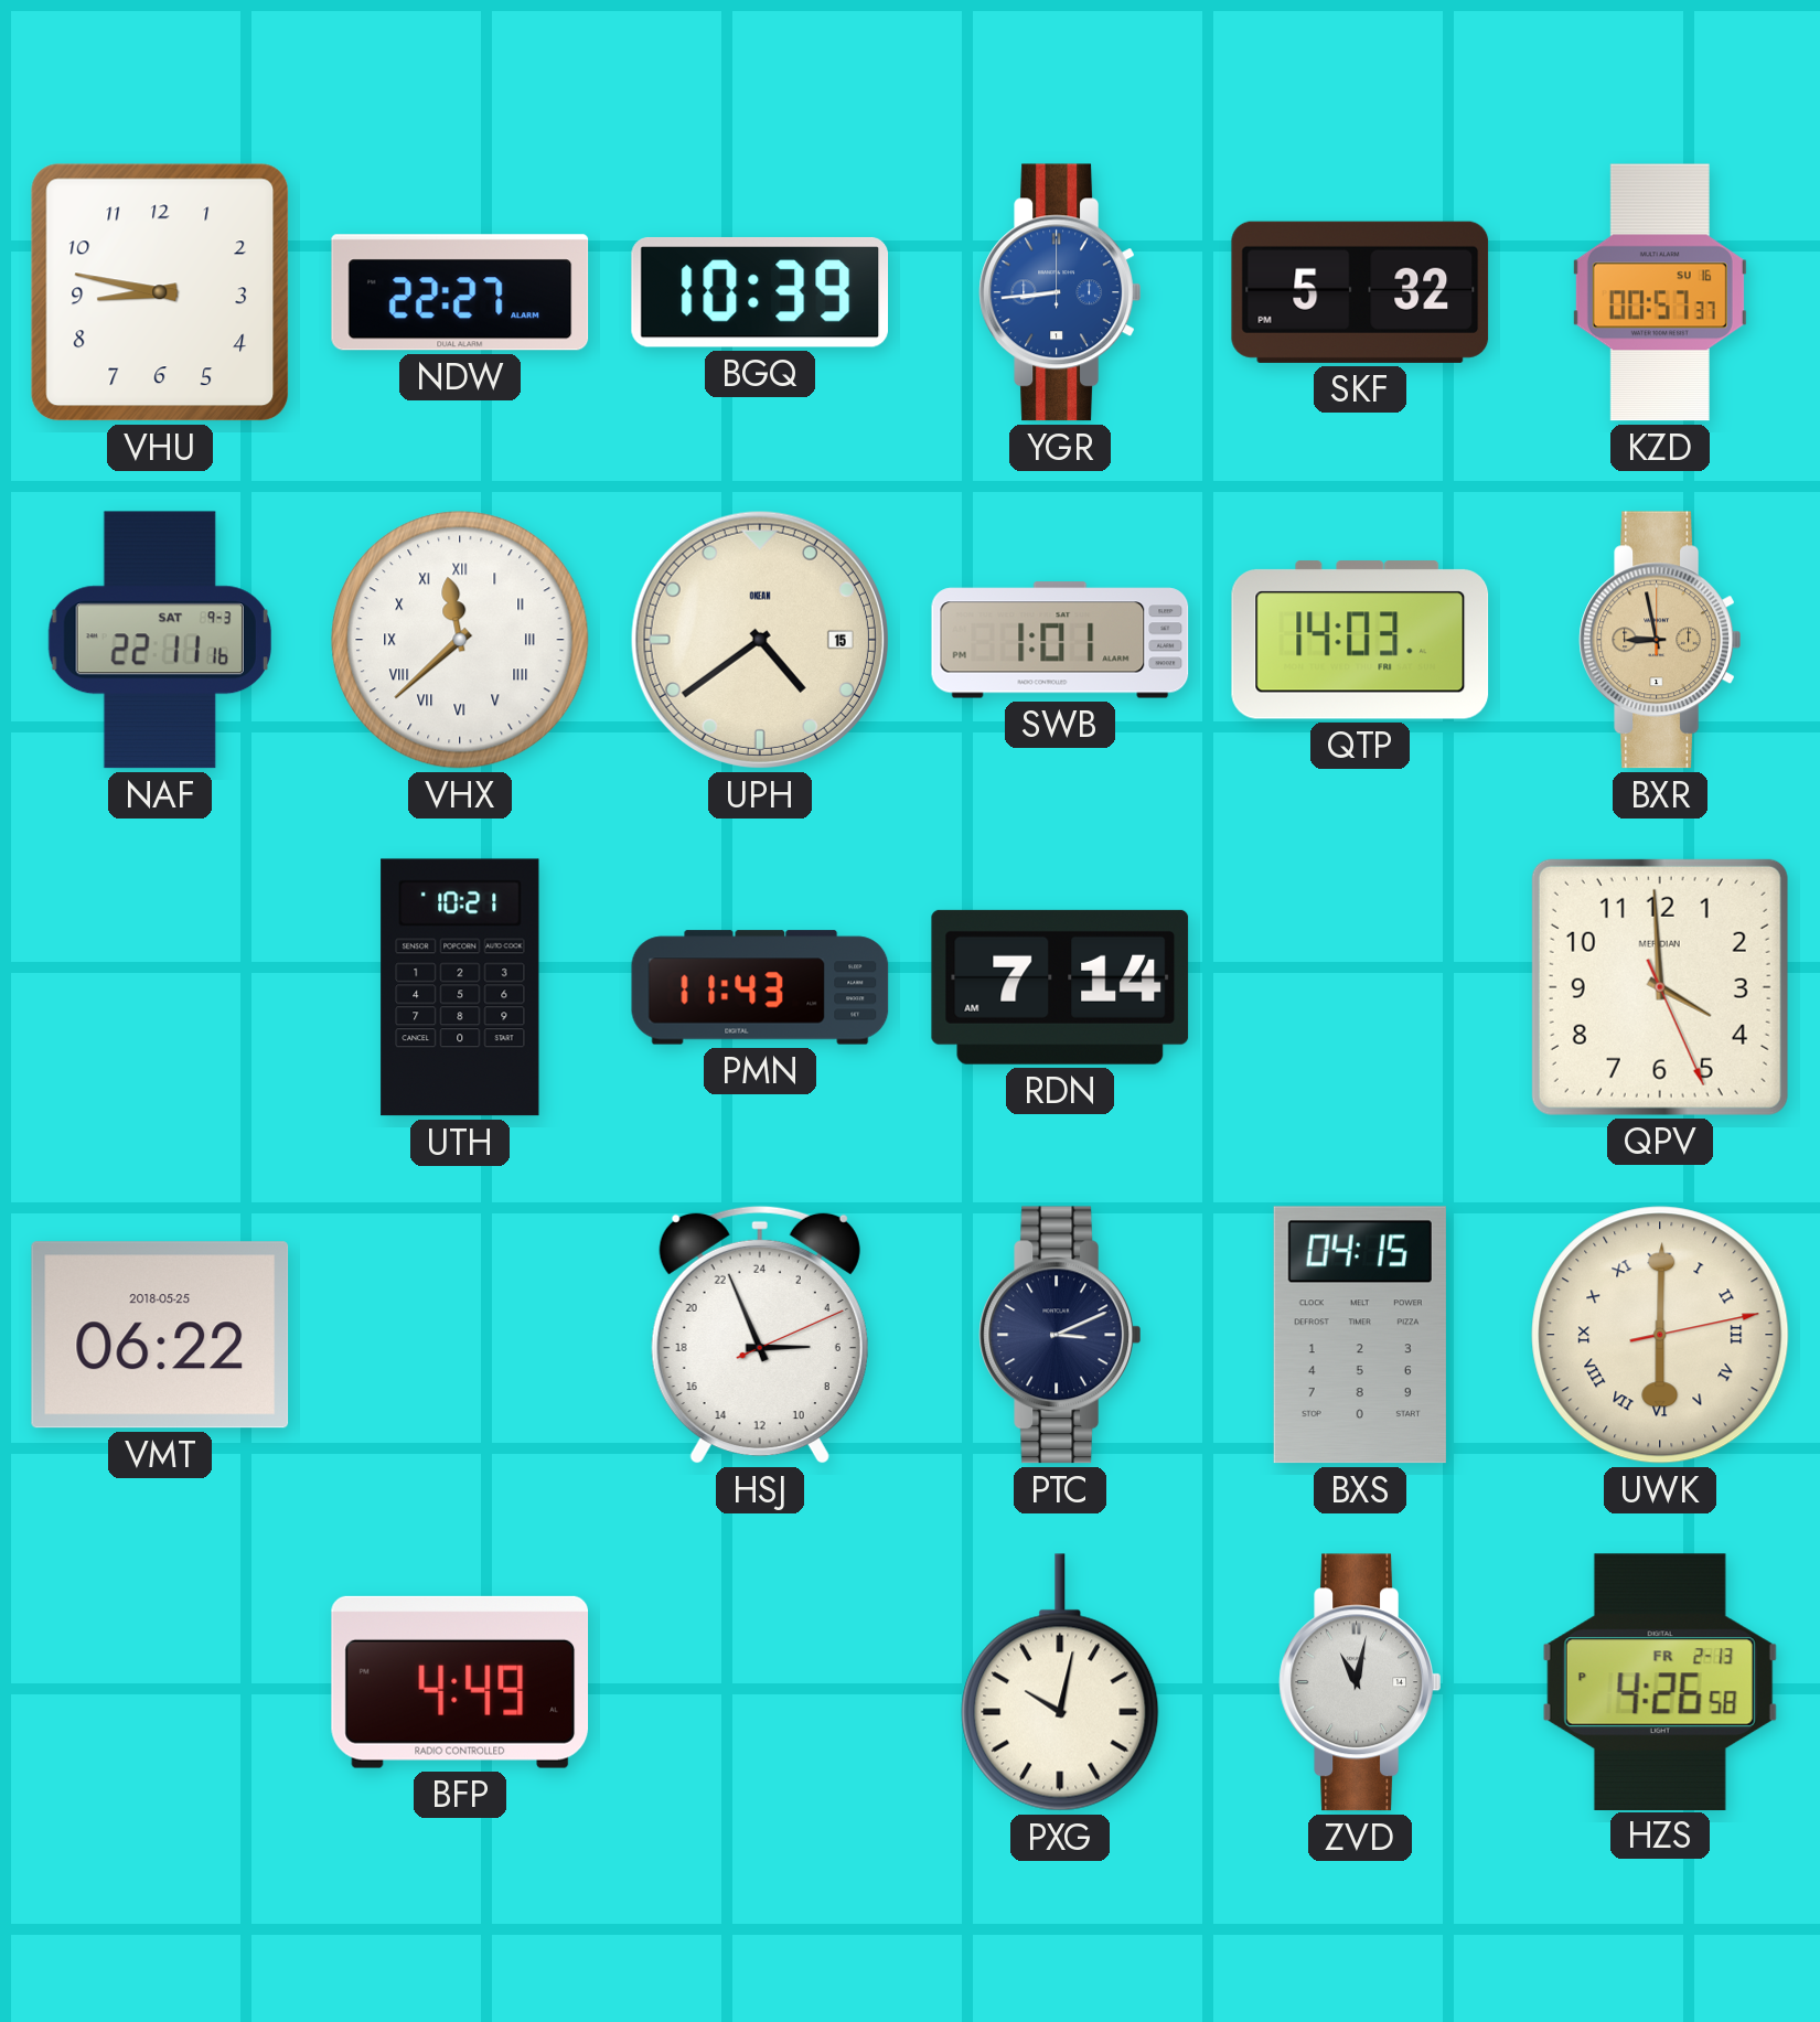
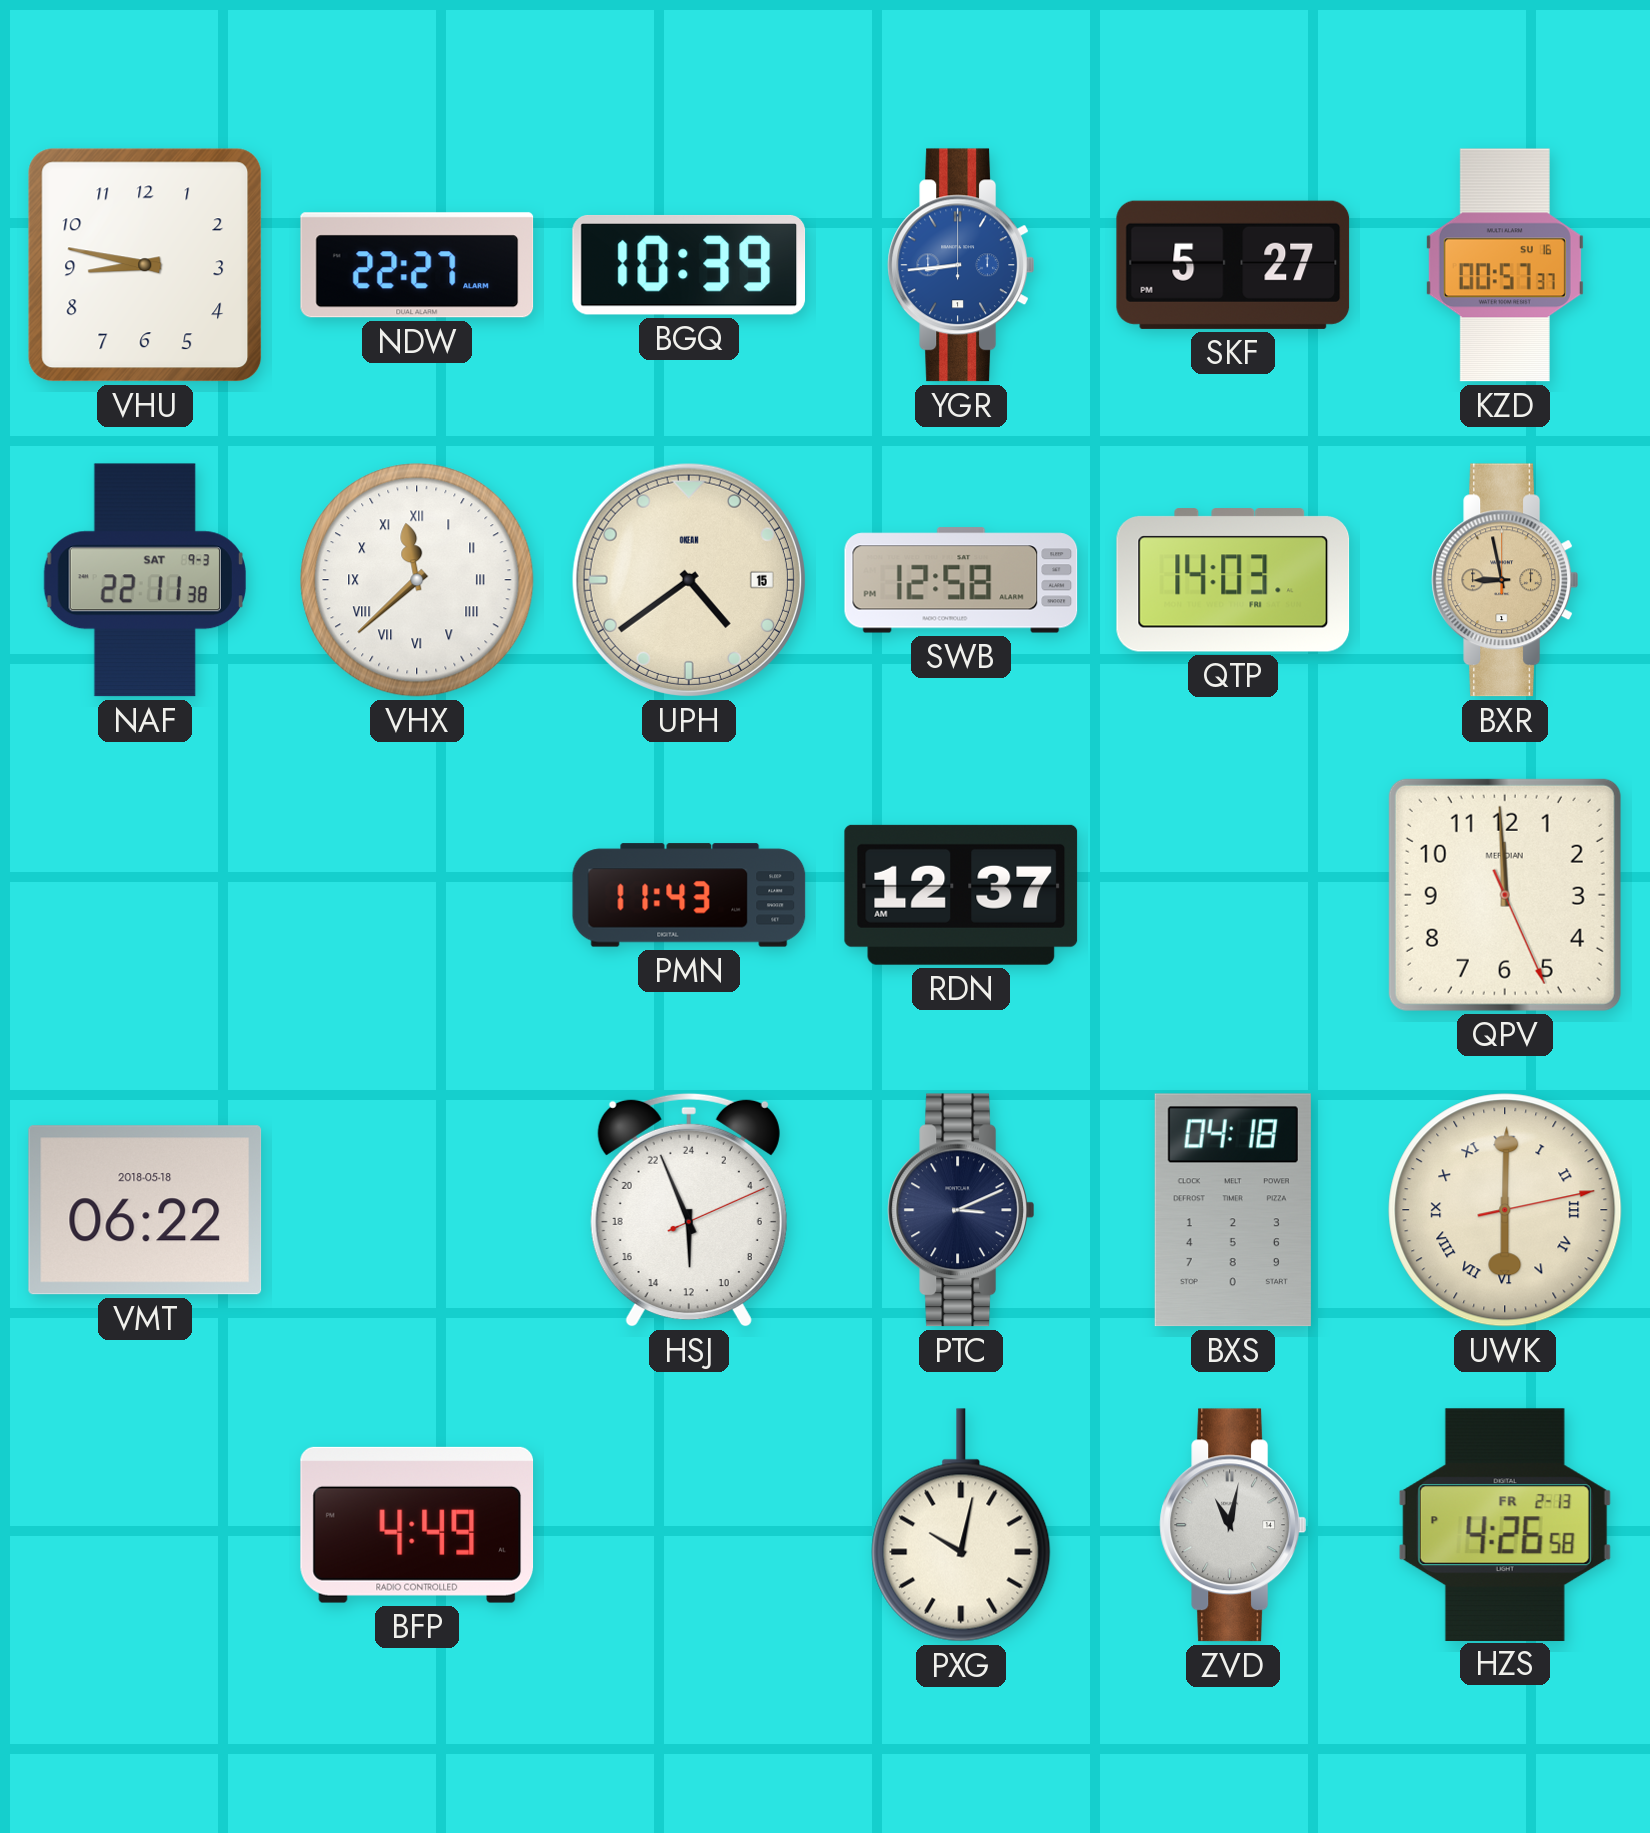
SKF: 5:32 -> 5:27
NAF: 22:11:16 -> 22:11:38
SWB: 1:01 -> 12:58
UTH: 10:21 -> none
RDN: 7:14 -> 12:37
QPV: 3:59 -> 11:59
VMT date: 2018-05-25 -> 2018-05-18
HSJ: 5:56 -> 11:56
BXS: 04:15 -> 04:18
